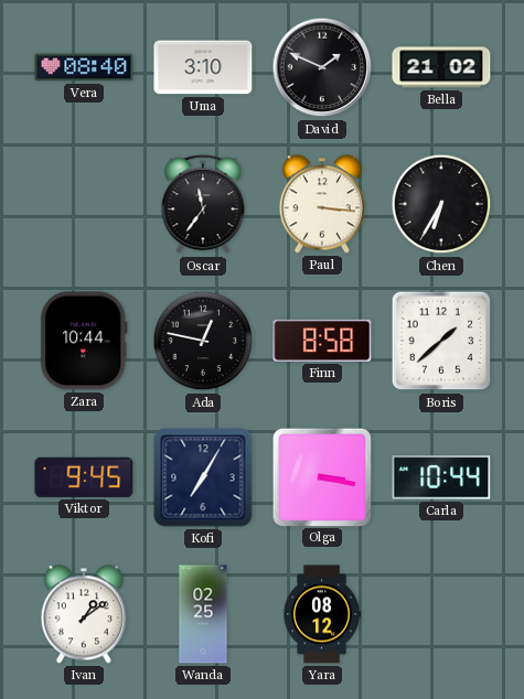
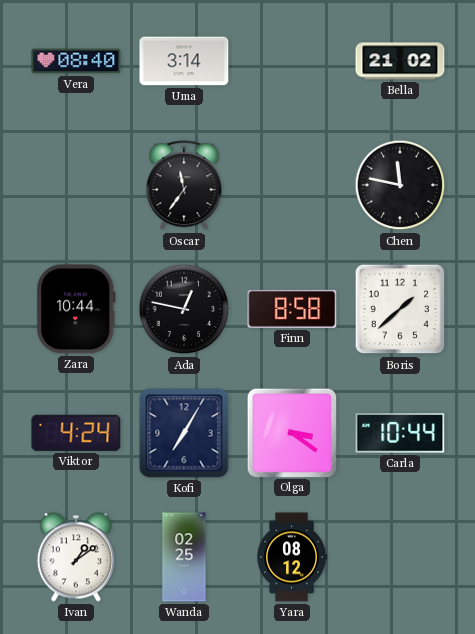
Uma: 3:10 -> 3:14
David: 1:49 -> none
Paul: 3:16 -> none
Chen: 6:35 -> 11:47
Viktor: 9:45 -> 4:24
Olga: 3:17 -> 3:21
